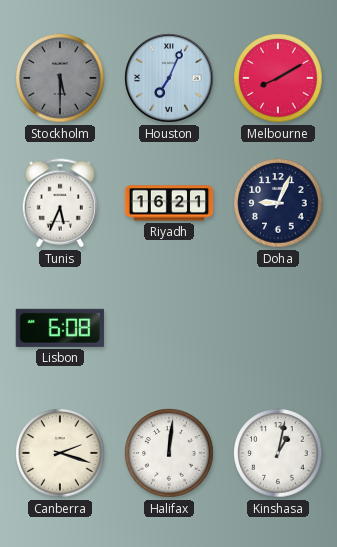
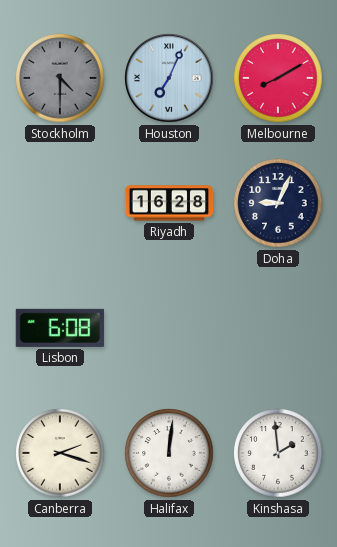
Stockholm: 5:30 -> 4:30
Tunis: 5:34 -> none
Riyadh: 16:21 -> 16:28
Kinshasa: 1:02 -> 1:59
